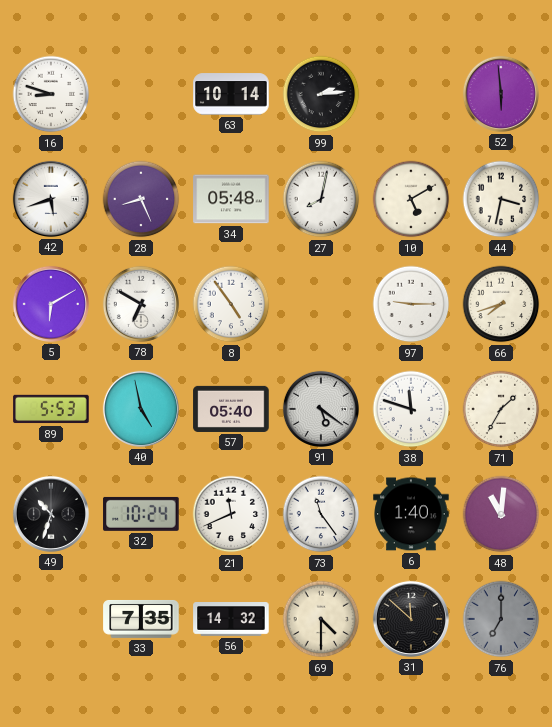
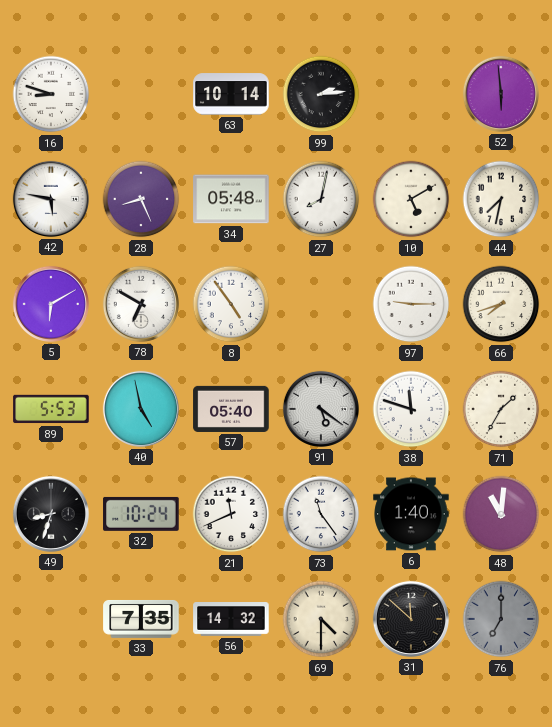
42: 5:42 -> 5:47
44: 3:32 -> 7:32
49: 10:33 -> 8:33
